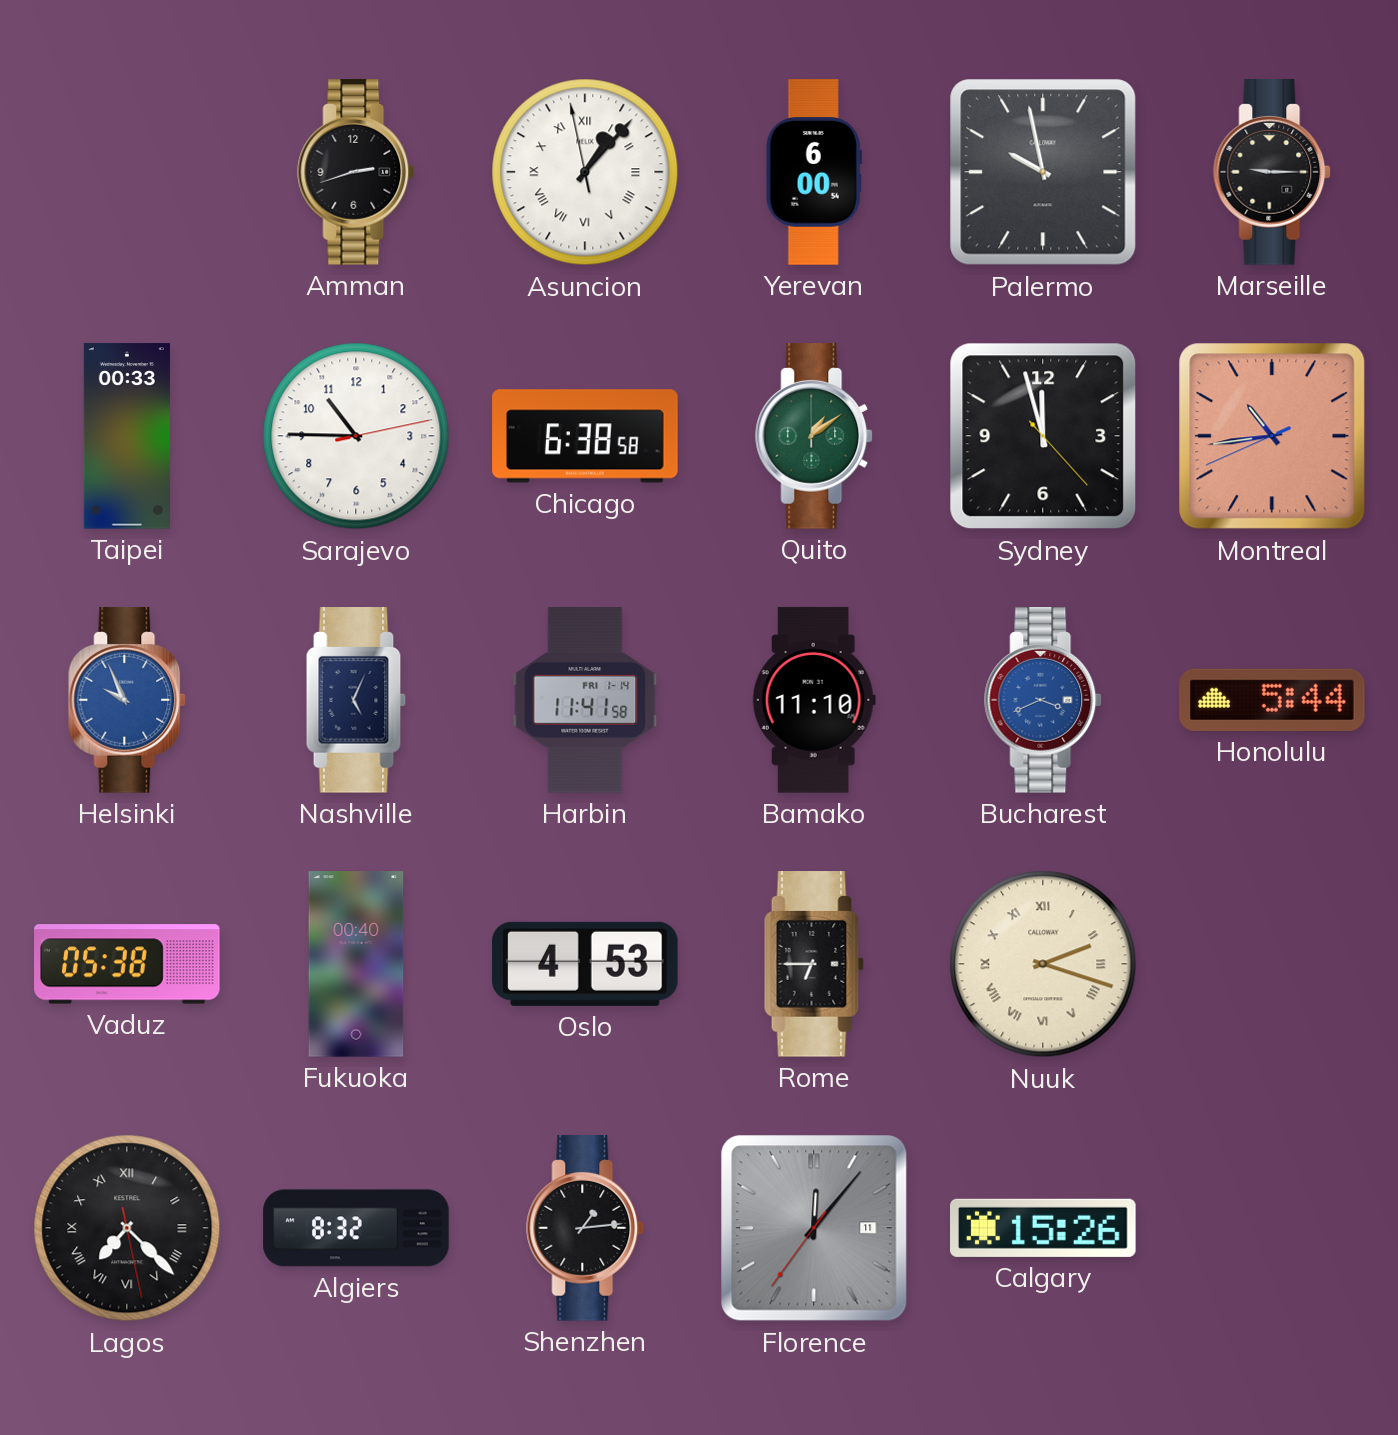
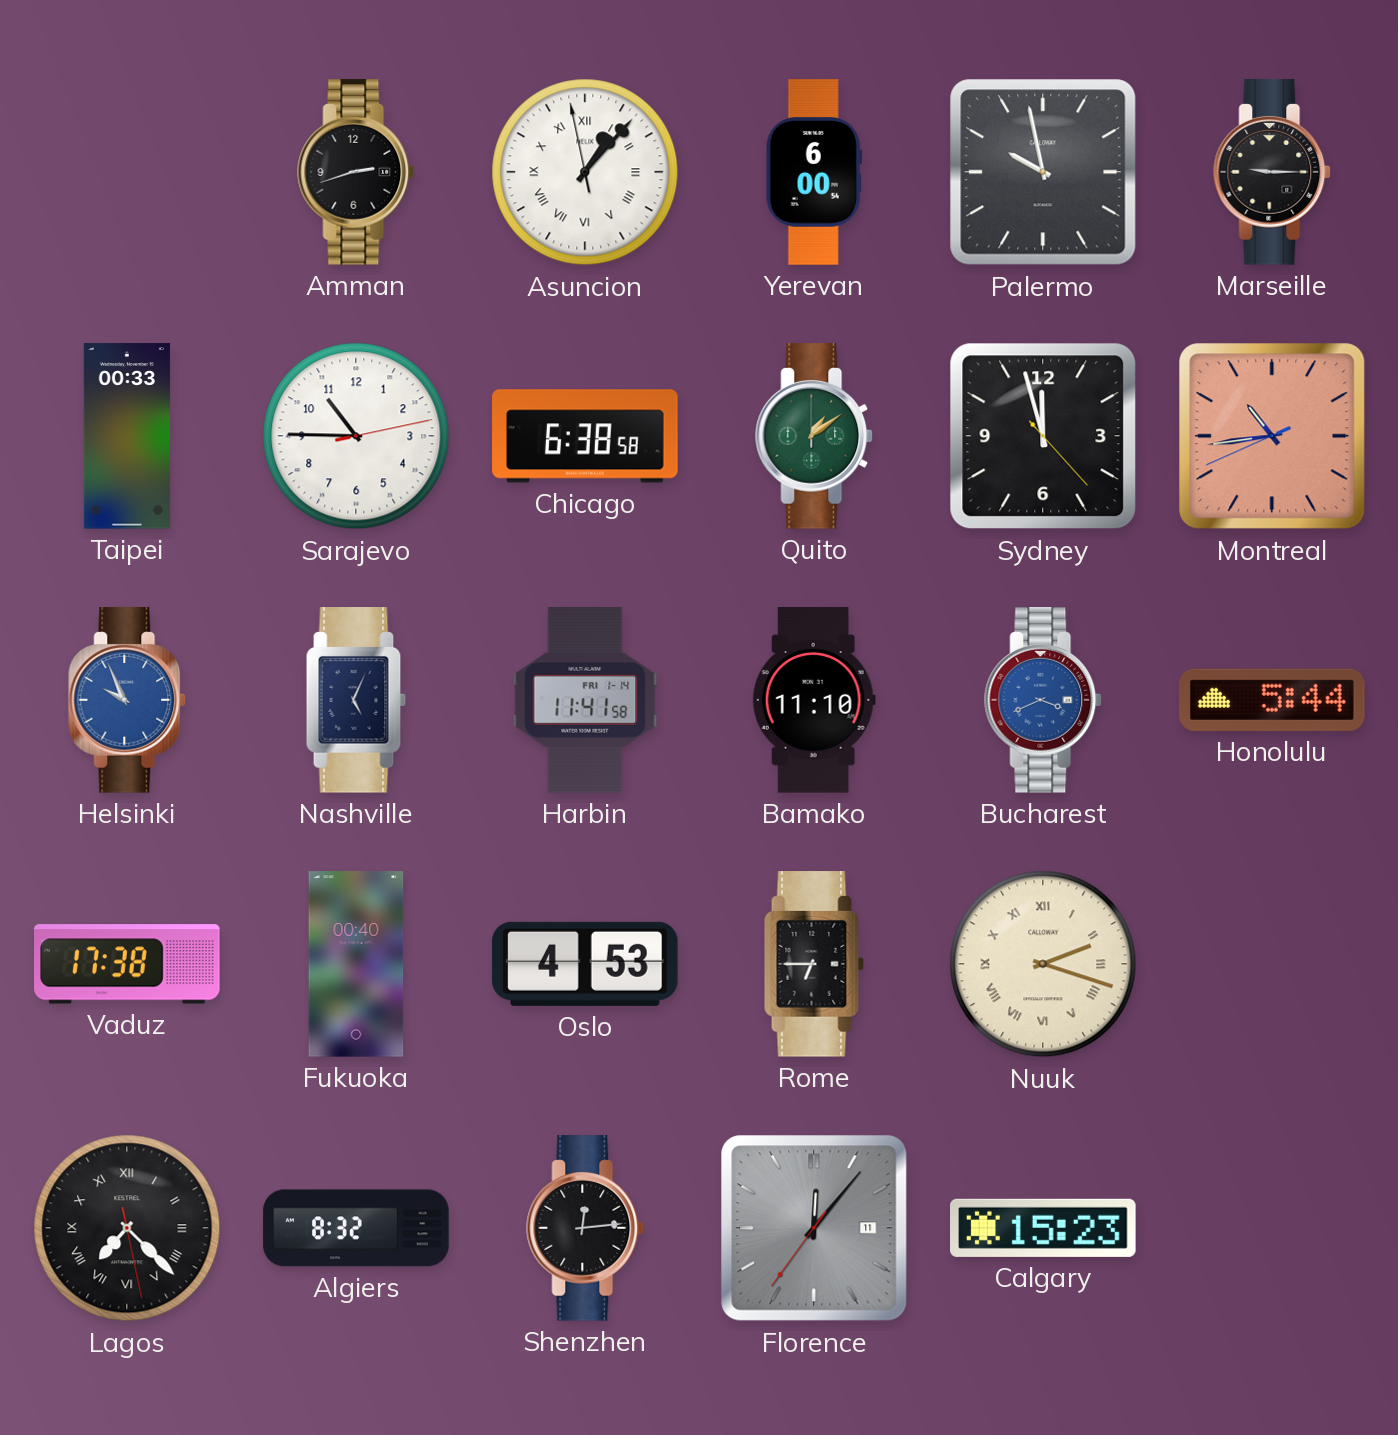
Vaduz: 05:38 -> 17:38
Shenzhen: 1:14 -> 12:14
Calgary: 15:26 -> 15:23
